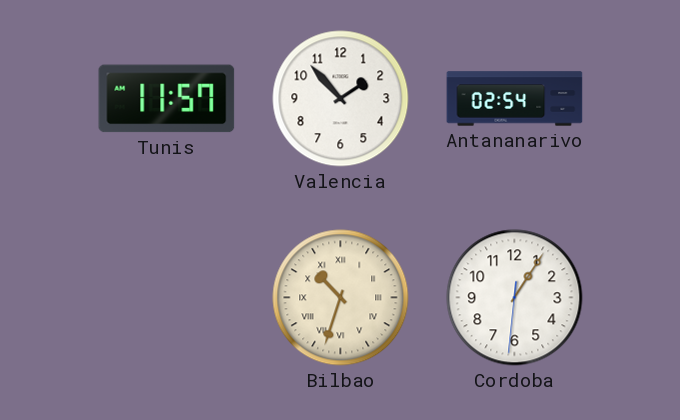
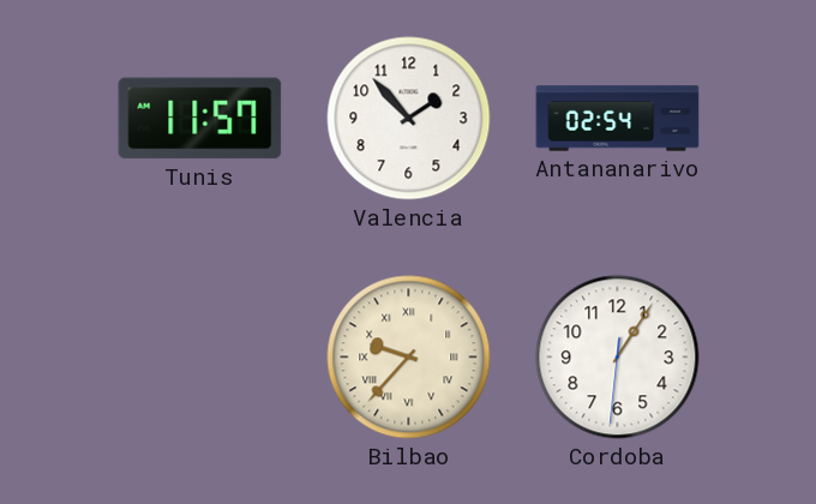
Bilbao: 10:33 -> 9:37
